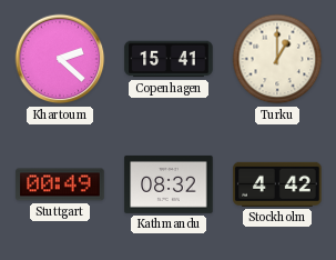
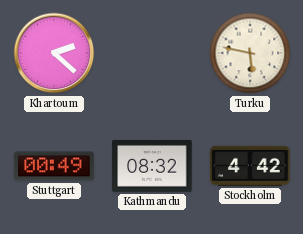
Copenhagen: 15:41 -> none
Turku: 1:00 -> 5:47
